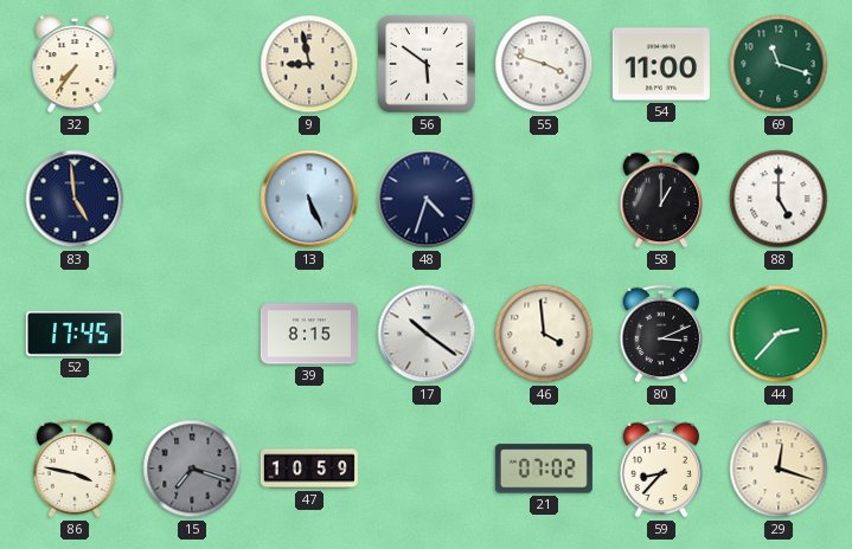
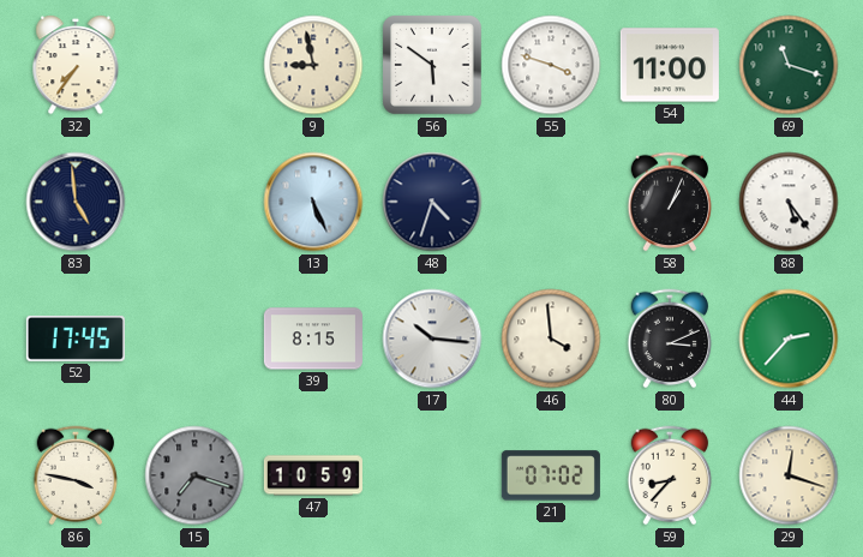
58: 1:00 -> 1:04
88: 5:00 -> 5:24
17: 10:21 -> 10:16
